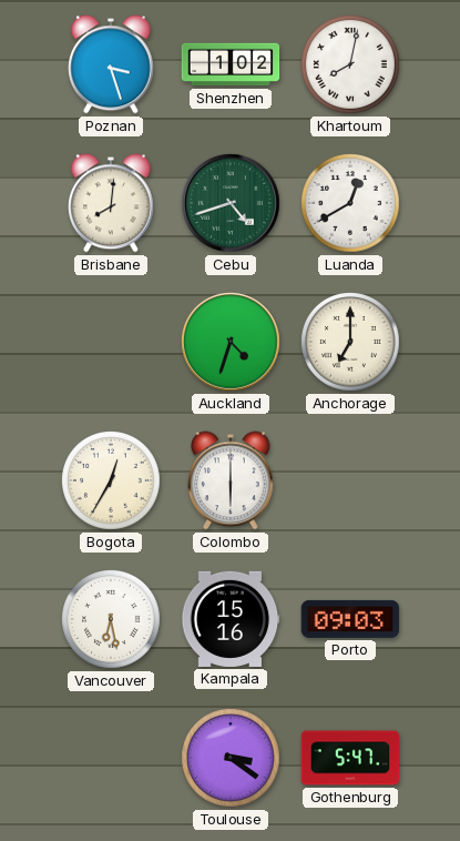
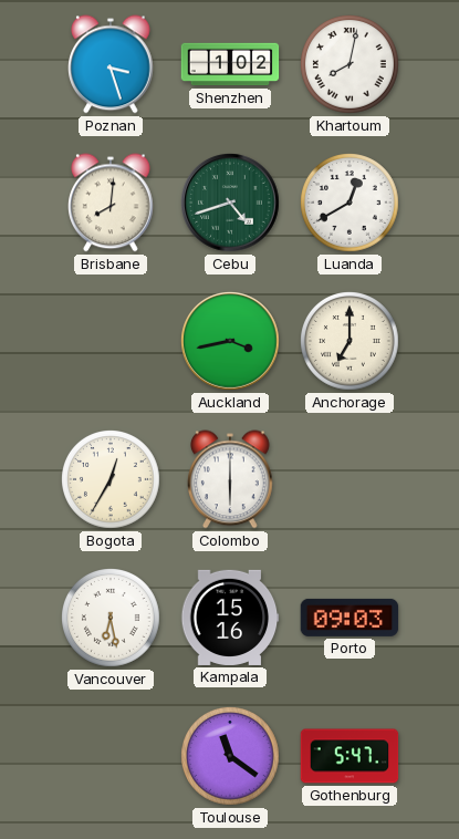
Auckland: 4:33 -> 3:43
Toulouse: 3:21 -> 11:21
